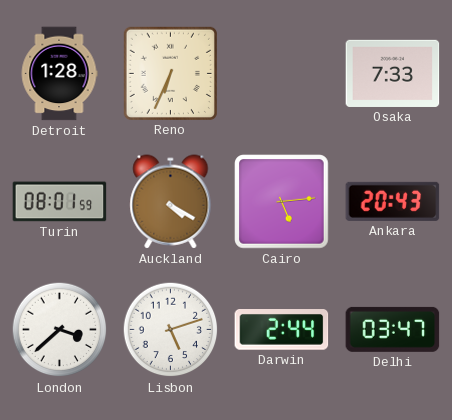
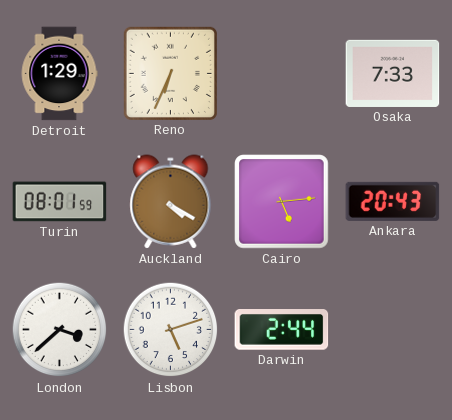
Detroit: 1:28 -> 1:29
Delhi: 03:47 -> none
